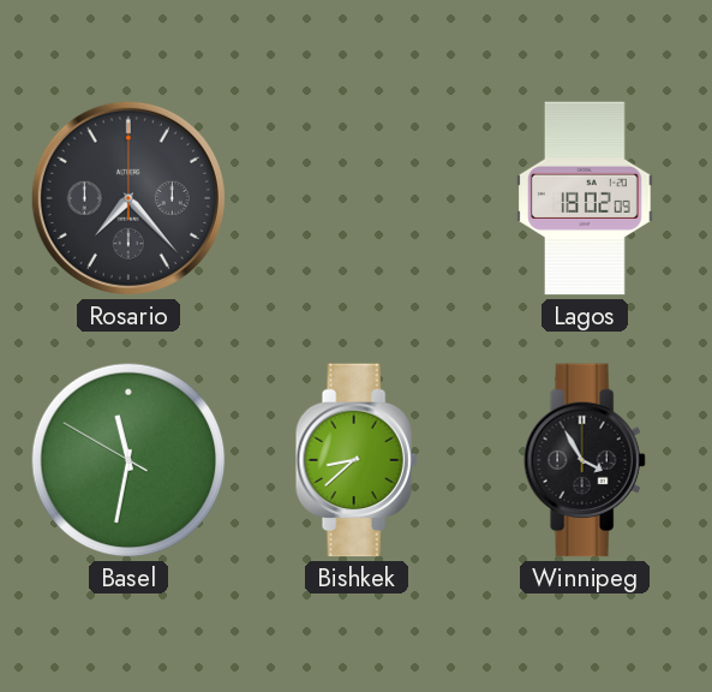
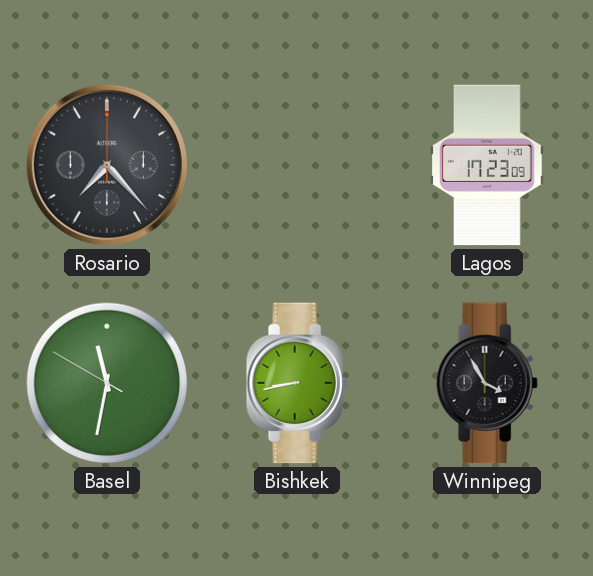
Lagos: 18:02 -> 17:23
Bishkek: 8:38 -> 8:43
